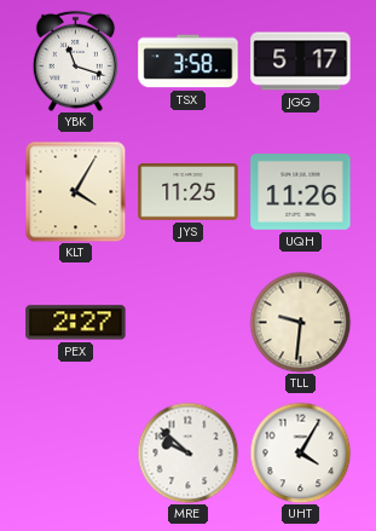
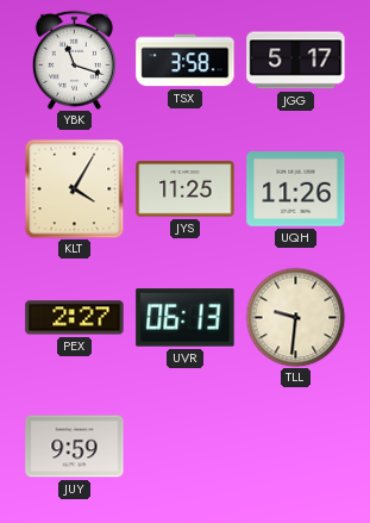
UVR: none -> 06:13
JUY: none -> 9:59
MRE: 9:52 -> none
UHT: 4:05 -> none
